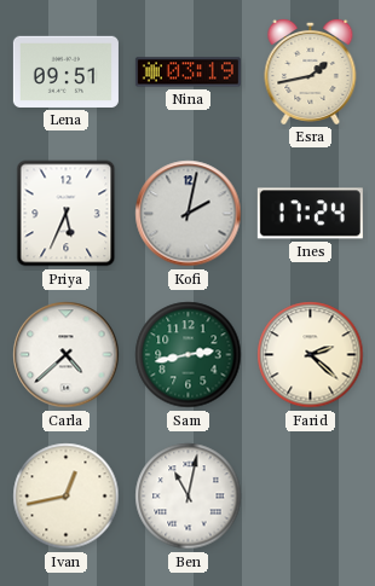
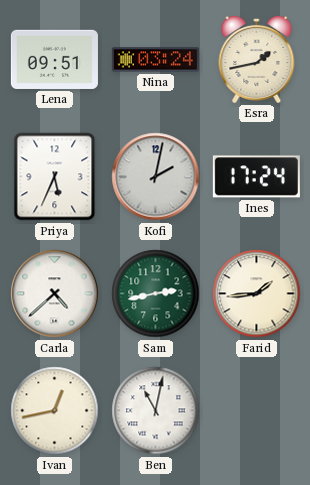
Nina: 03:19 -> 03:24
Farid: 2:22 -> 1:44
